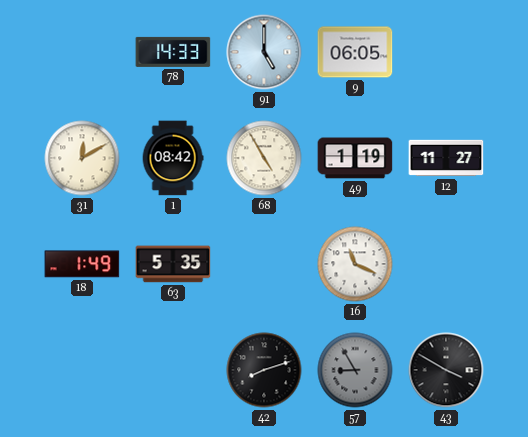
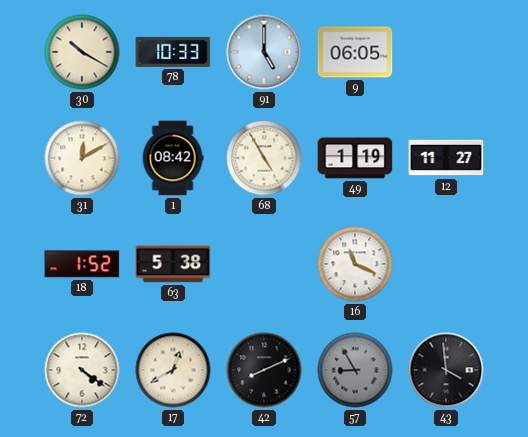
30: none -> 10:20
78: 14:33 -> 10:33
18: 1:49 -> 1:52
63: 5:35 -> 5:38
72: none -> 4:21
17: none -> 12:40
42: 8:12 -> 8:11
43: 3:50 -> 3:59
